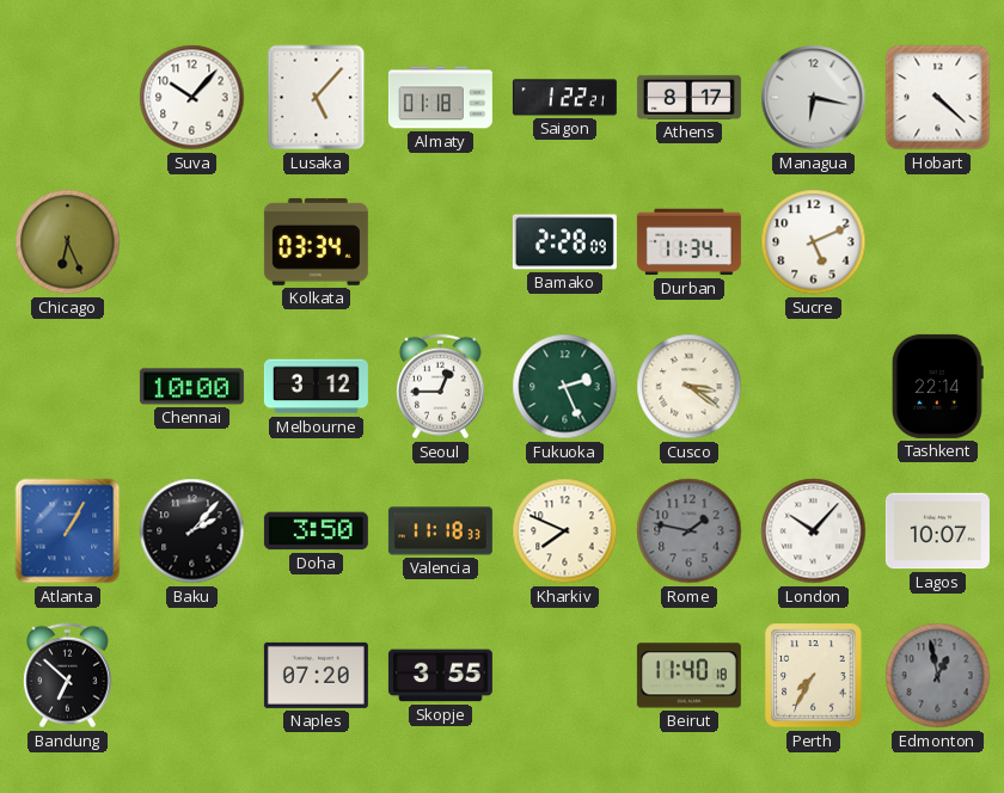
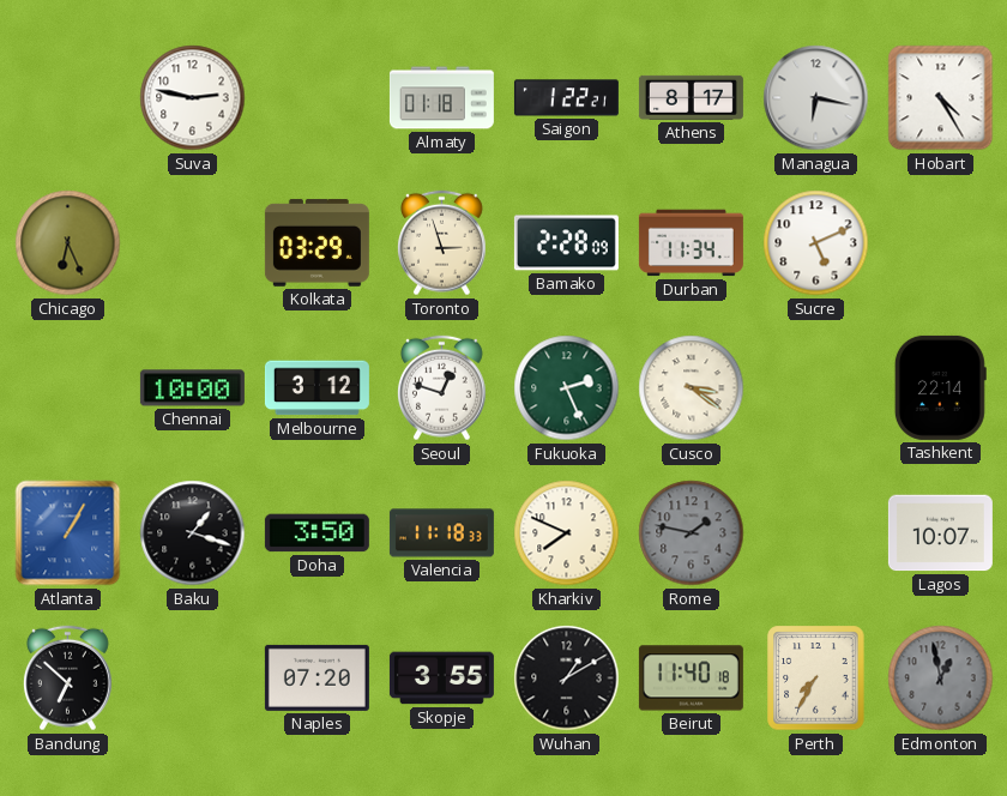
Suva: 10:07 -> 2:47
Lusaka: 5:07 -> none
Hobart: 4:22 -> 4:25
Kolkata: 03:34 -> 03:29
Toronto: none -> 2:57
Seoul: 12:45 -> 12:48
Baku: 2:07 -> 1:18
London: 10:07 -> none
Wuhan: none -> 1:10
